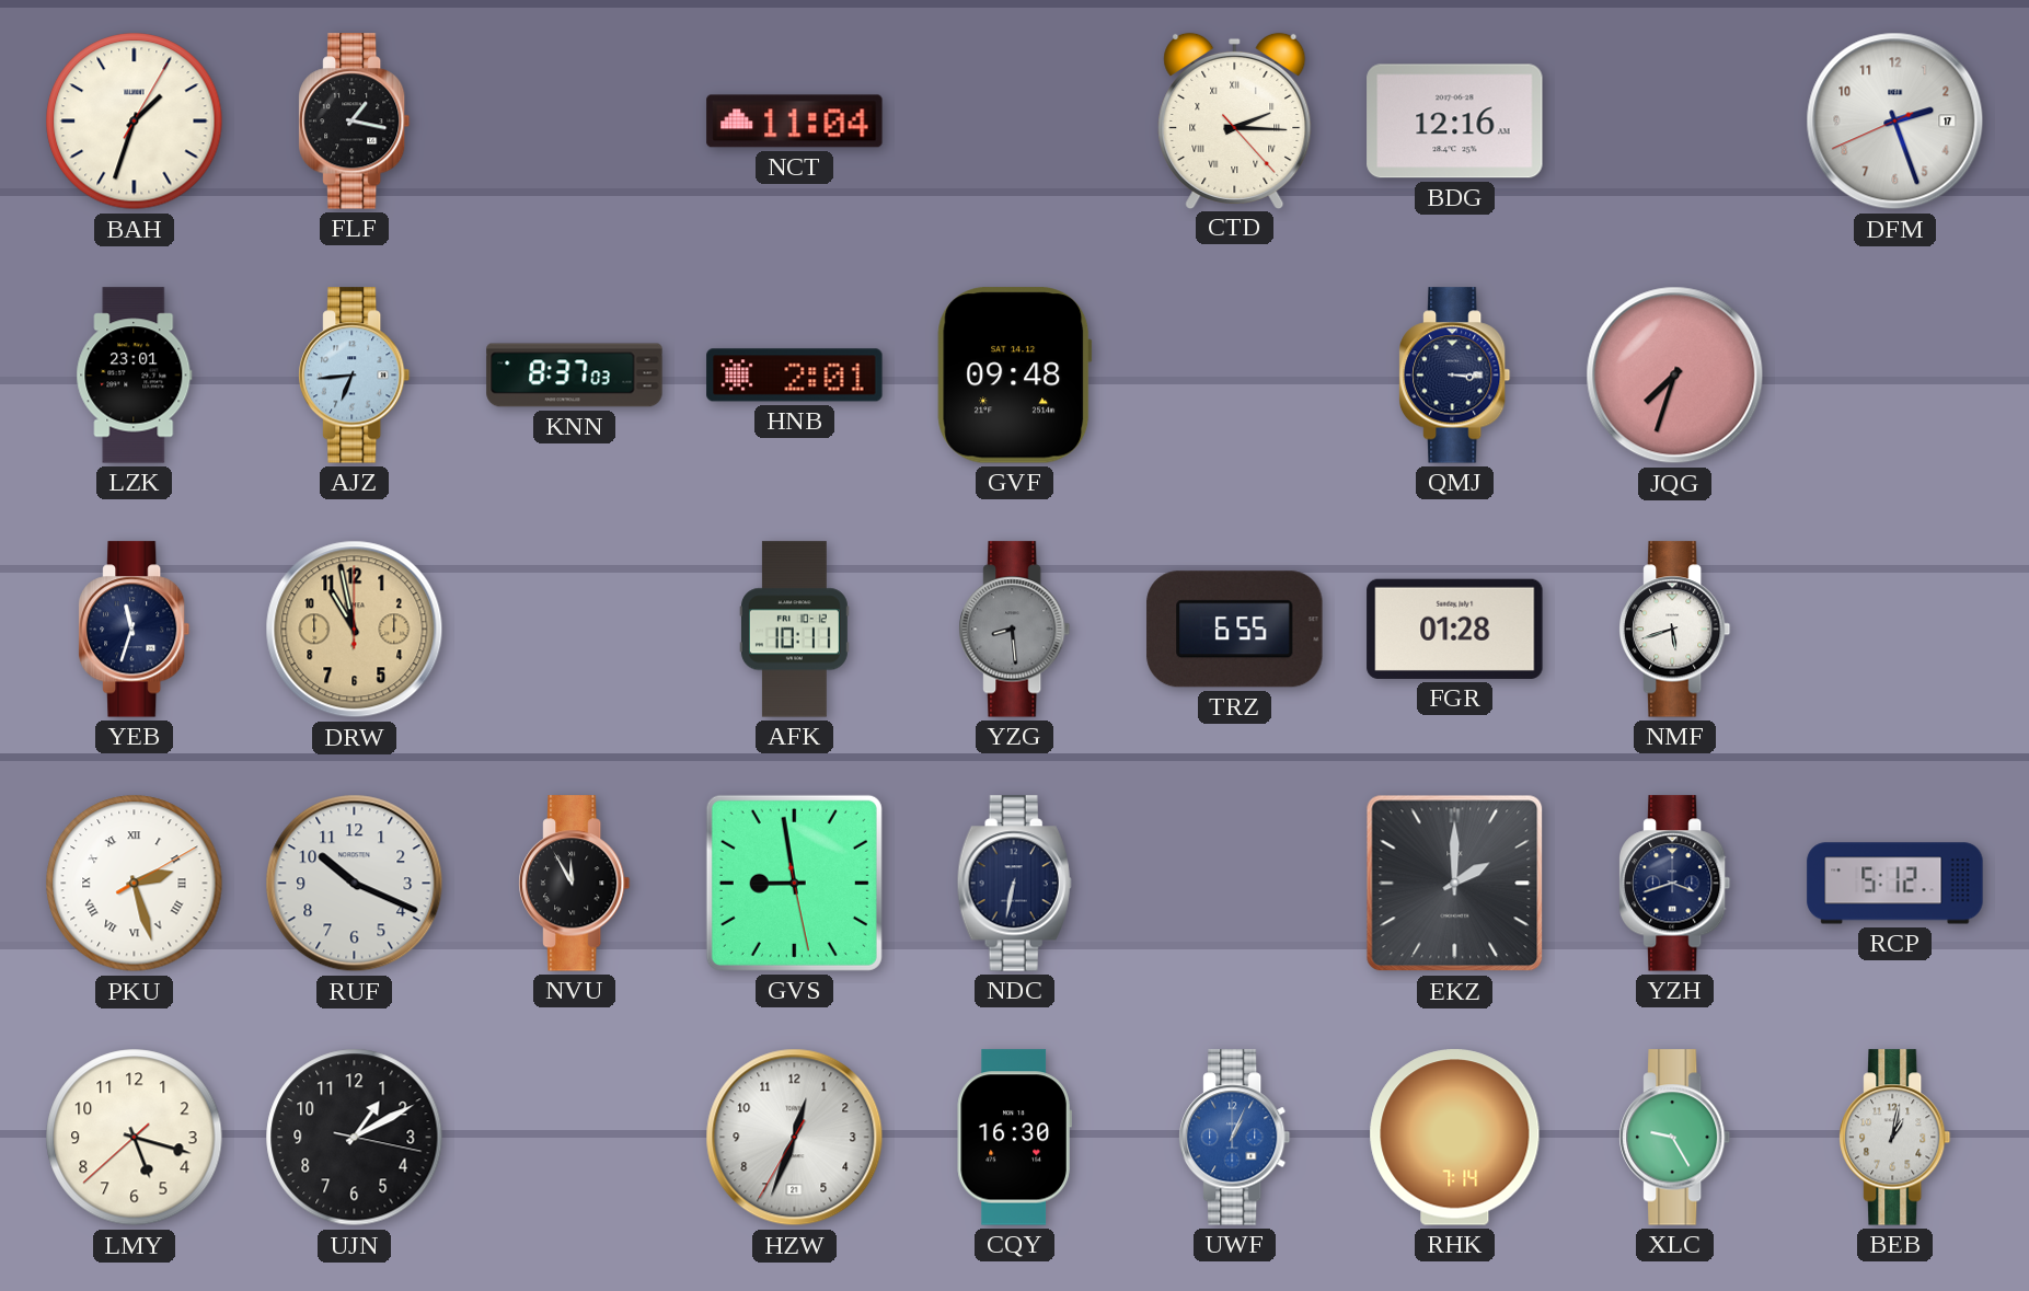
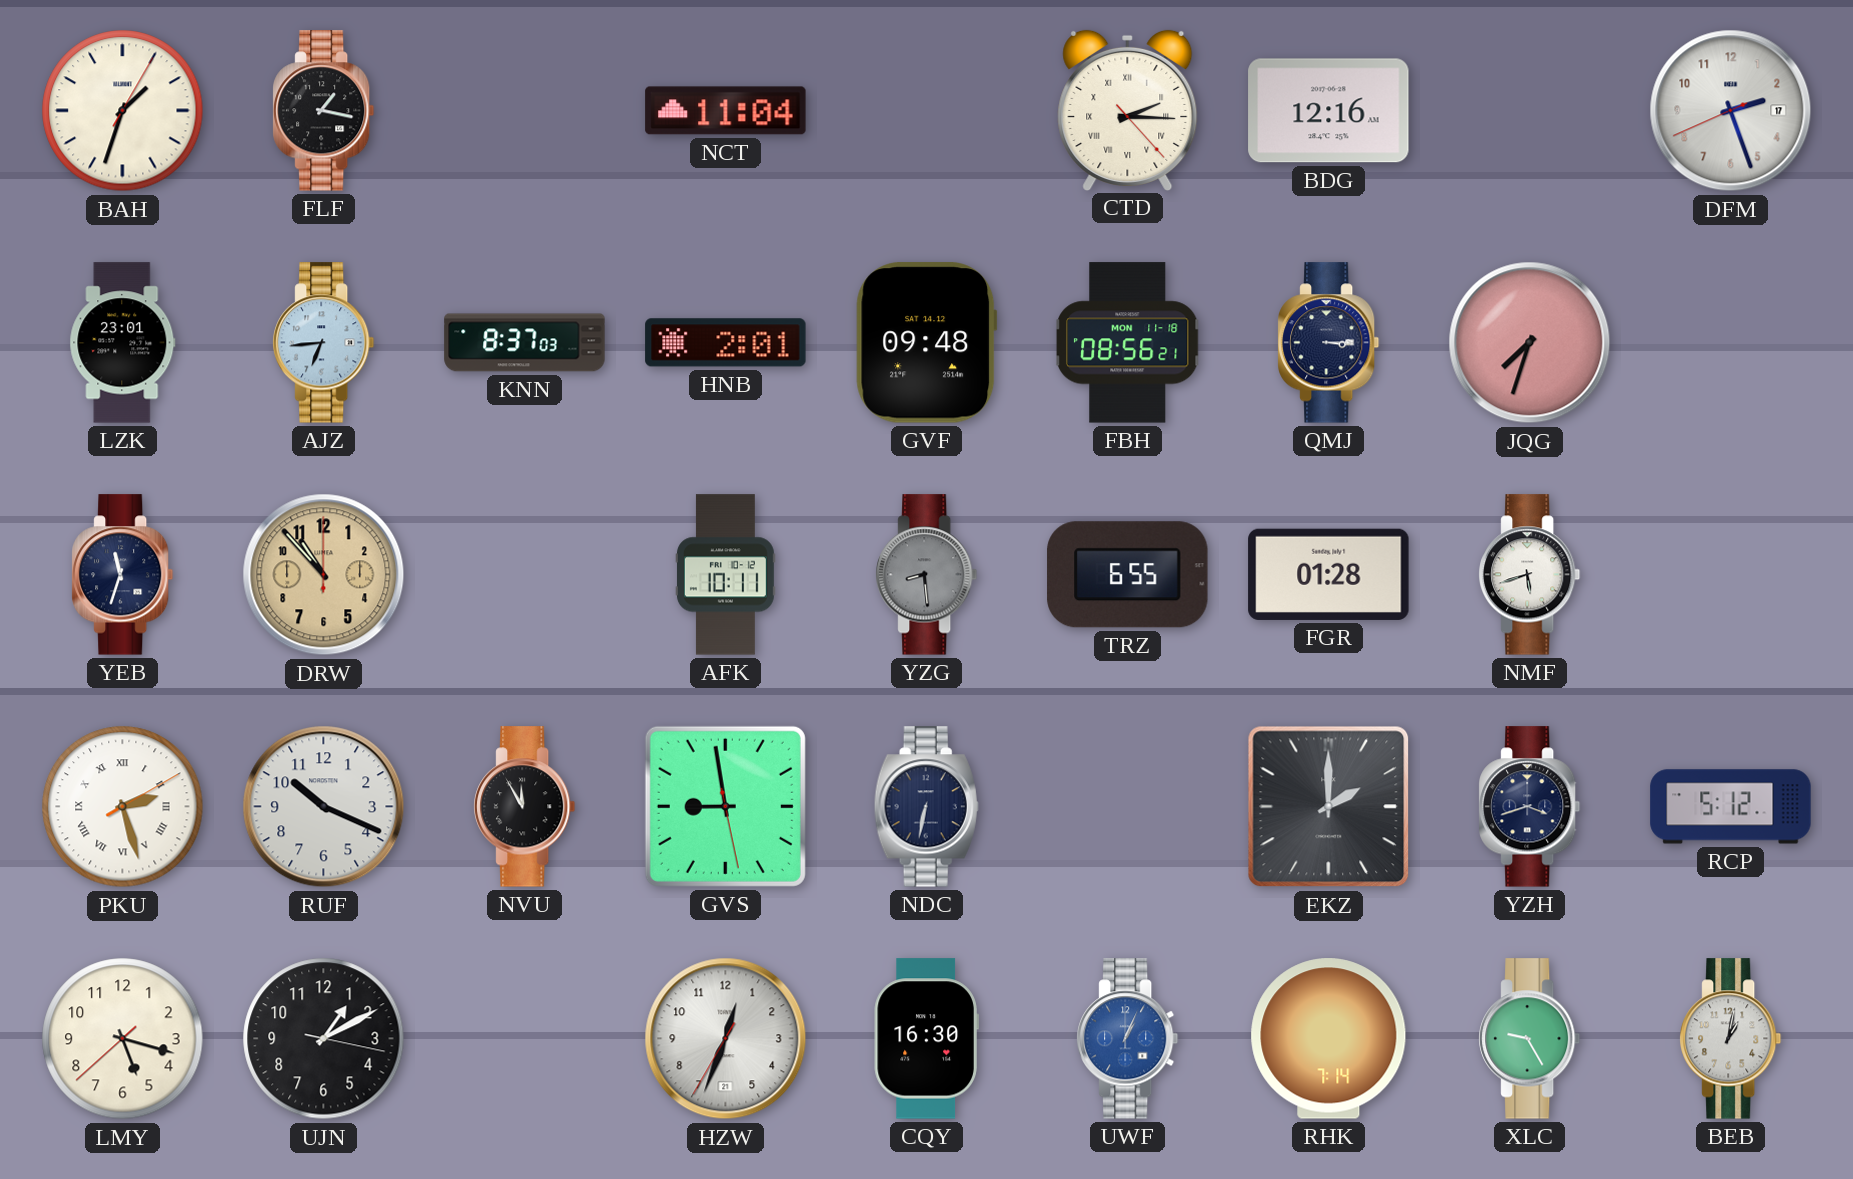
FBH: none -> 08:56
DRW: 10:58 -> 10:53
